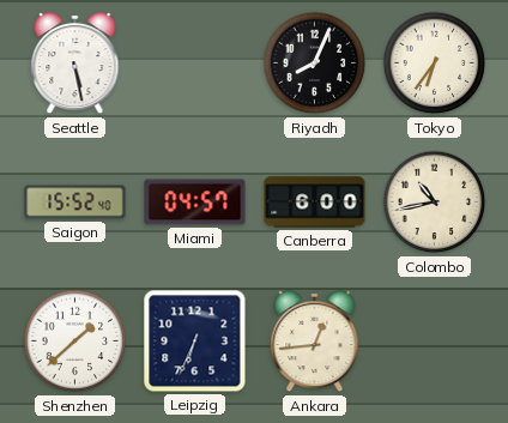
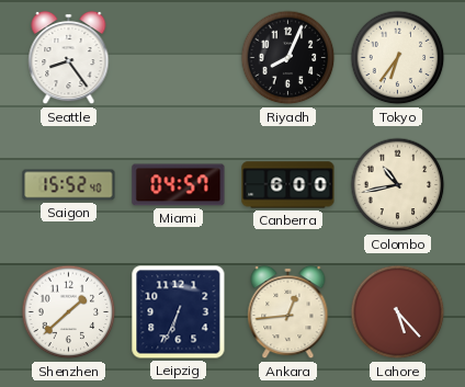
Seattle: 5:28 -> 8:24
Lahore: none -> 5:23
